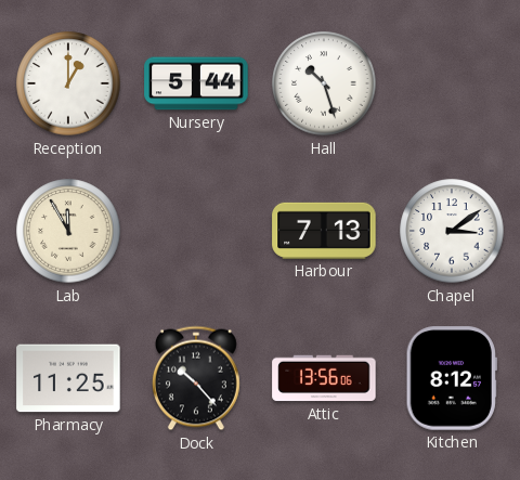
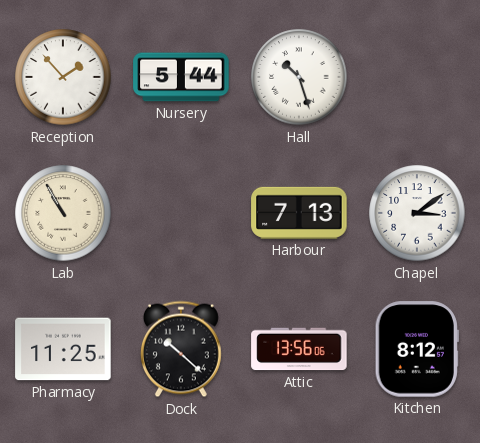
Reception: 1:00 -> 1:53
Lab: 11:55 -> 10:55
Dock: 10:23 -> 10:22
